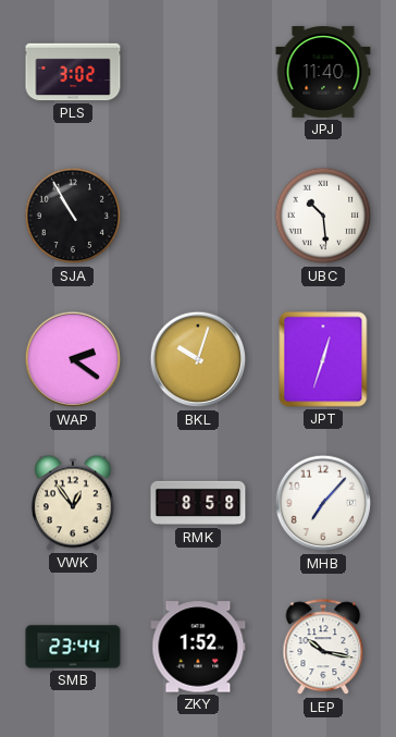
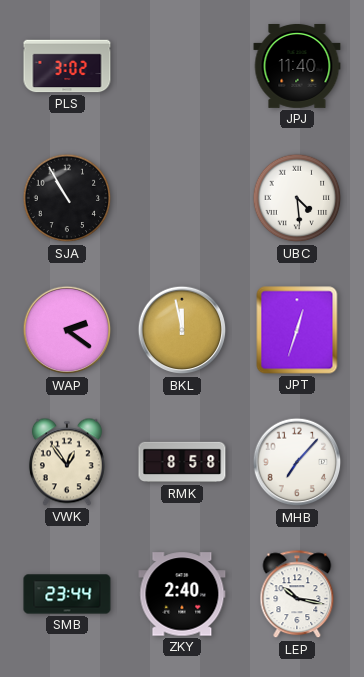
UBC: 10:29 -> 4:29
BKL: 10:03 -> 11:58
ZKY: 1:52 -> 2:40
